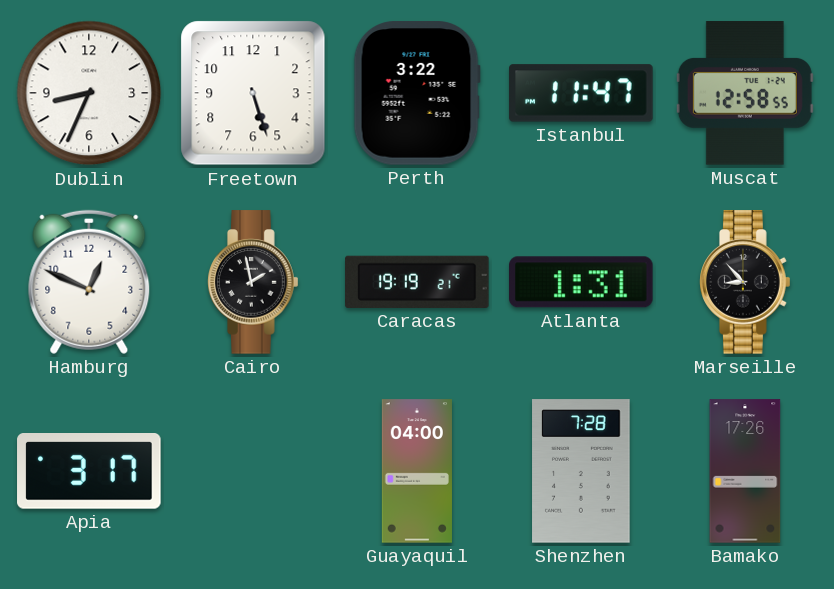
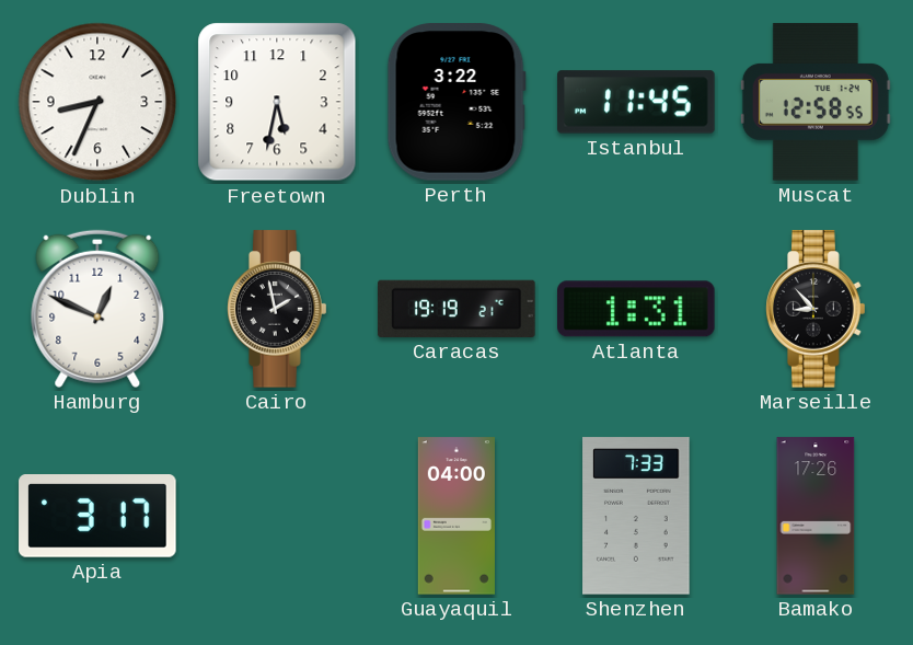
Freetown: 5:27 -> 5:32
Istanbul: 11:47 -> 11:45
Shenzhen: 7:28 -> 7:33
